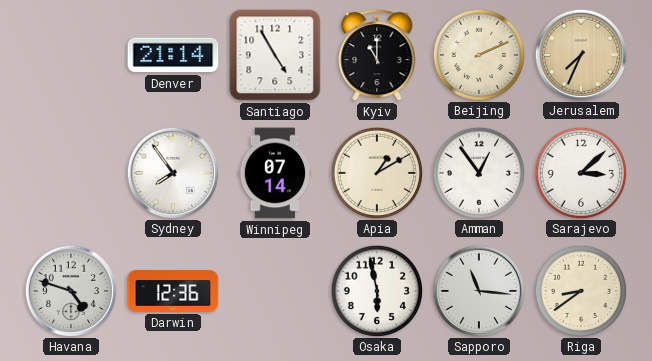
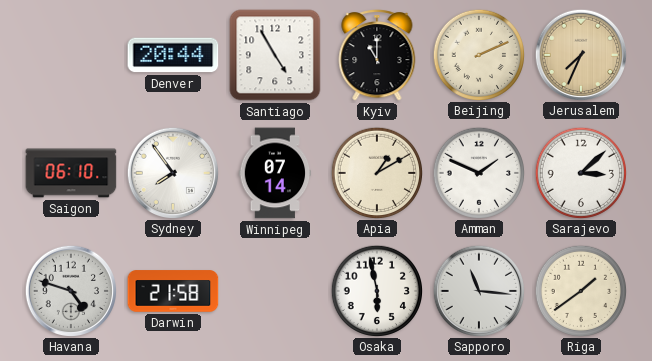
Denver: 21:14 -> 20:44
Saigon: none -> 06:10
Amman: 12:54 -> 1:49
Darwin: 12:36 -> 21:58
Riga: 8:39 -> 1:39
